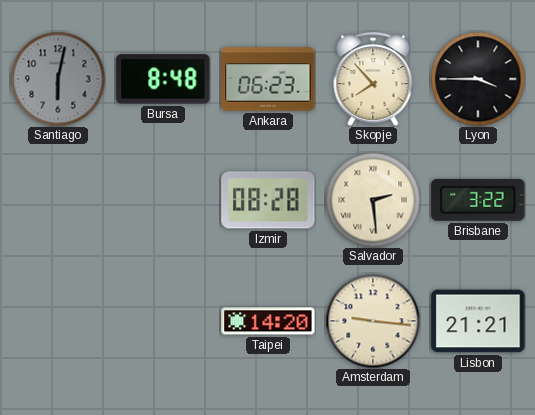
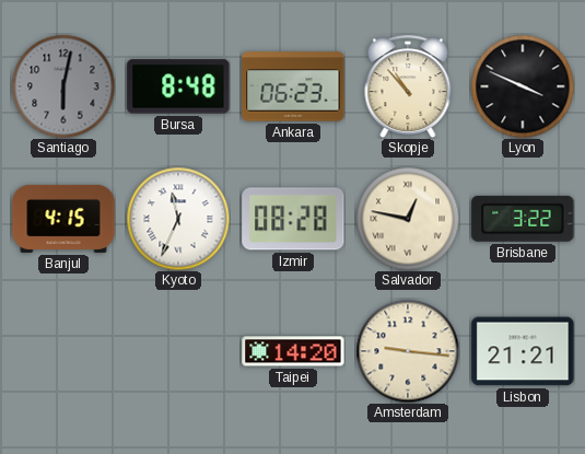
Skopje: 7:53 -> 10:53
Lyon: 3:45 -> 3:49
Banjul: none -> 4:15
Kyoto: none -> 11:34
Salvador: 2:29 -> 12:47
